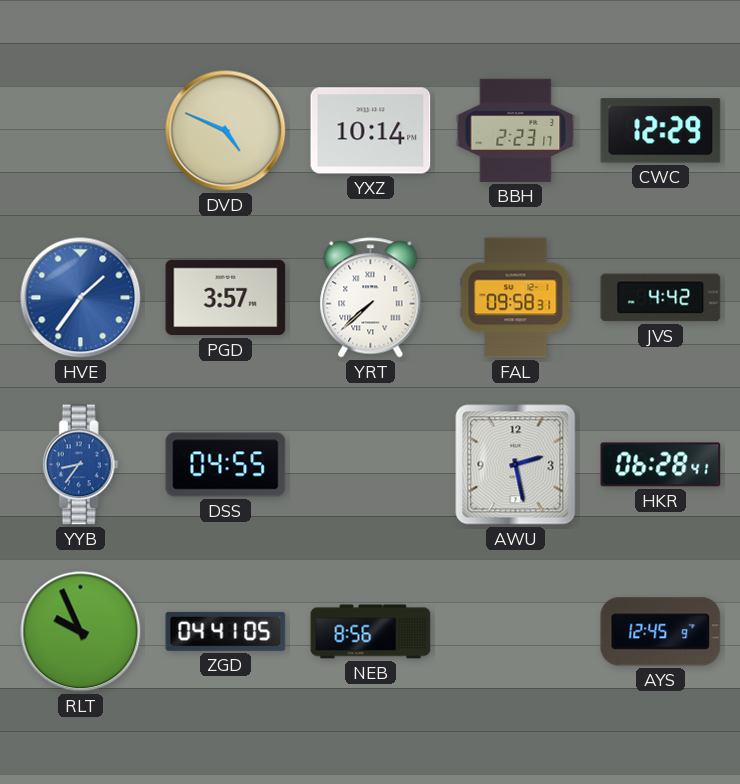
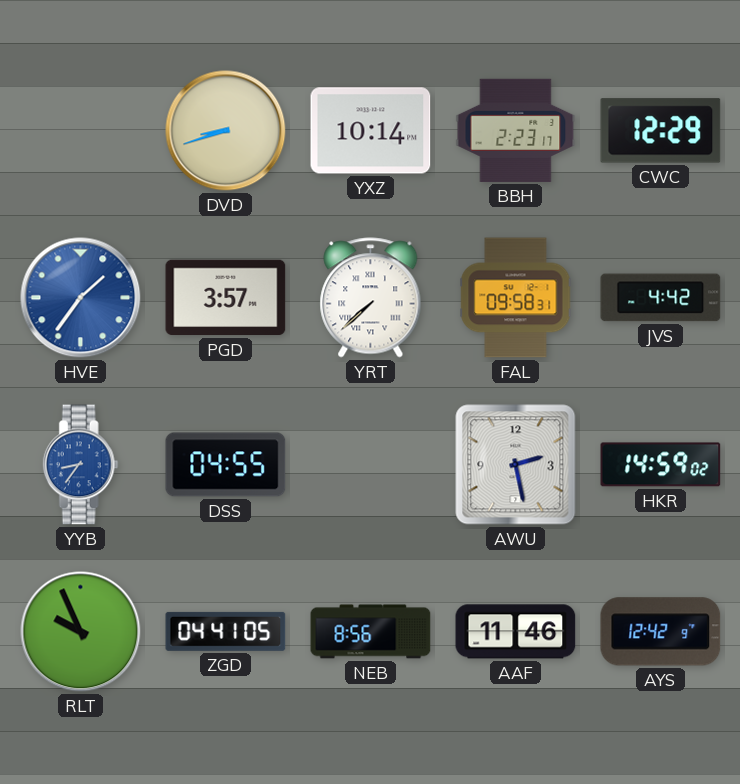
DVD: 4:49 -> 8:42
HKR: 06:28 -> 14:59
AAF: none -> 11:46
AYS: 12:45 -> 12:42
